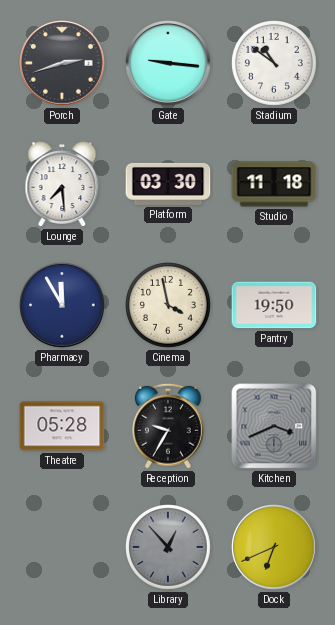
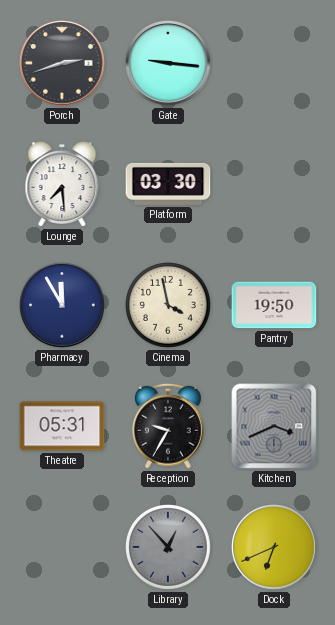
Stadium: 10:51 -> none
Studio: 11:18 -> none
Theatre: 05:28 -> 05:31
